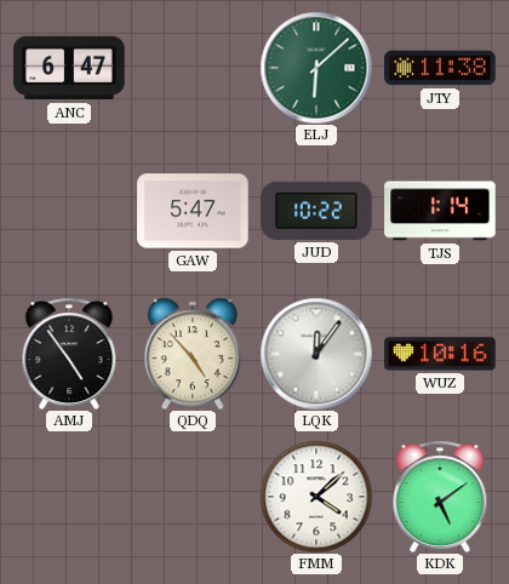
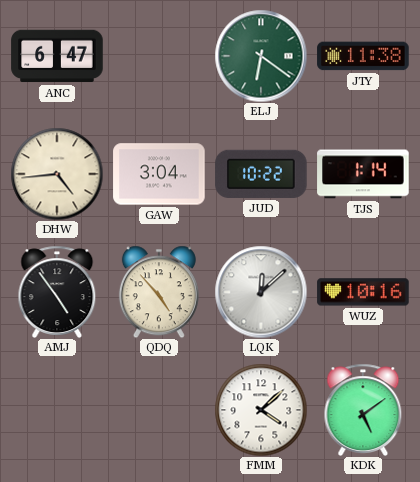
ELJ: 6:08 -> 6:21
DHW: none -> 4:44
GAW: 5:47 -> 3:04
LQK: 12:06 -> 12:08
